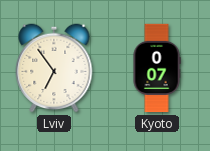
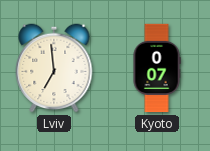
Lviv: 6:54 -> 6:59
